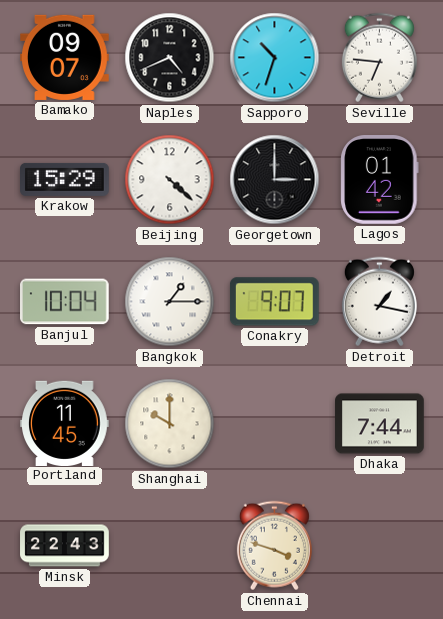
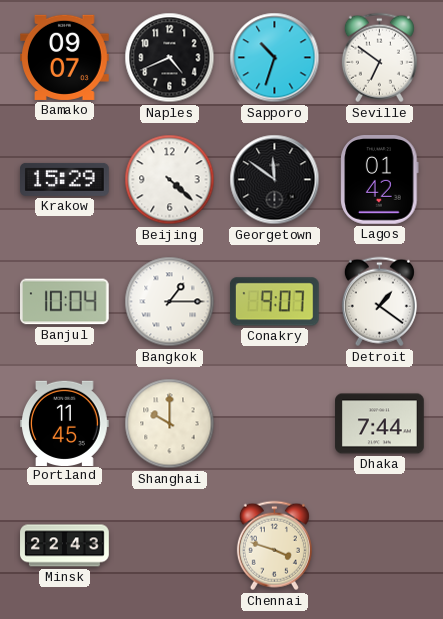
Seville: 6:46 -> 6:51
Georgetown: 3:00 -> 11:51
Detroit: 1:17 -> 1:21
